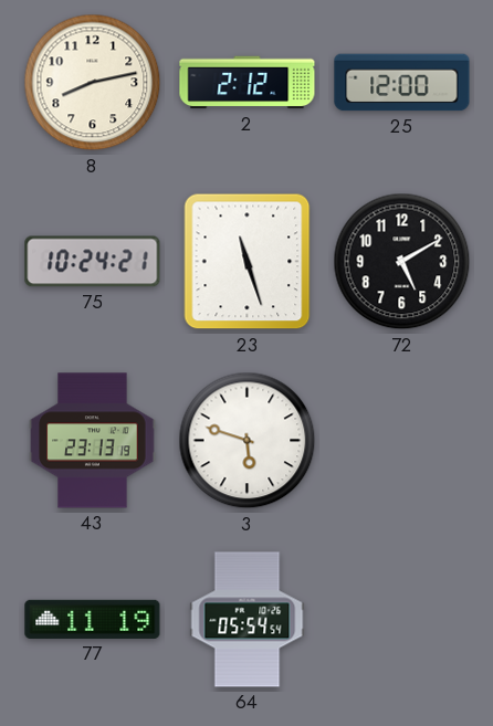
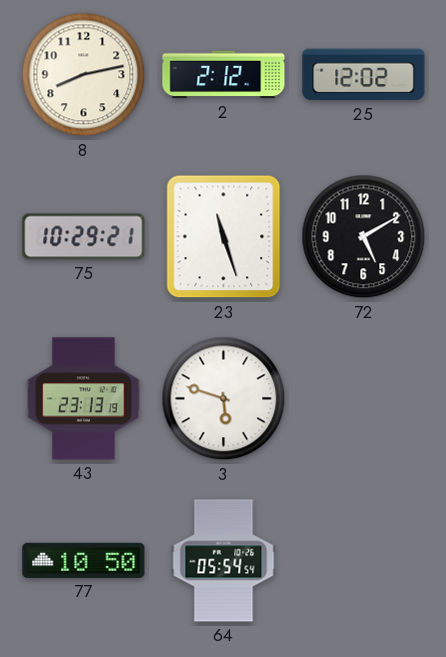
25: 12:00 -> 12:02
75: 10:24 -> 10:29
77: 11:19 -> 10:50
